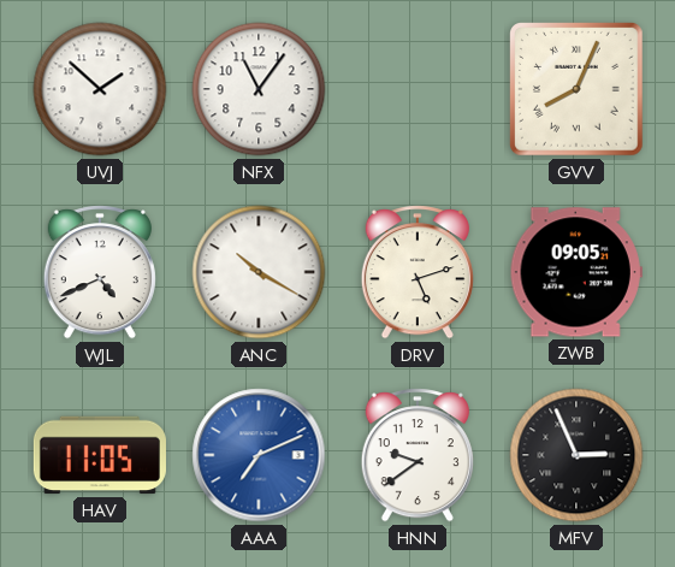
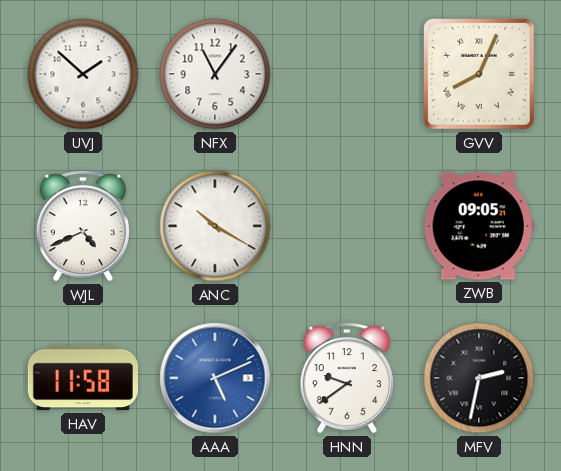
DRV: 5:12 -> none
HAV: 11:05 -> 11:58
AAA: 7:11 -> 5:11
MFV: 2:56 -> 2:32
